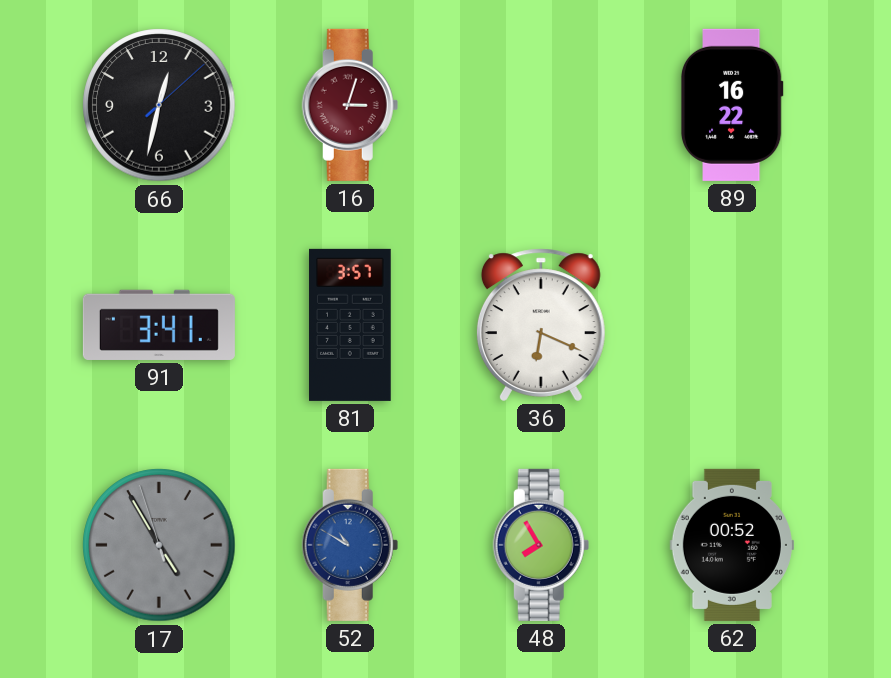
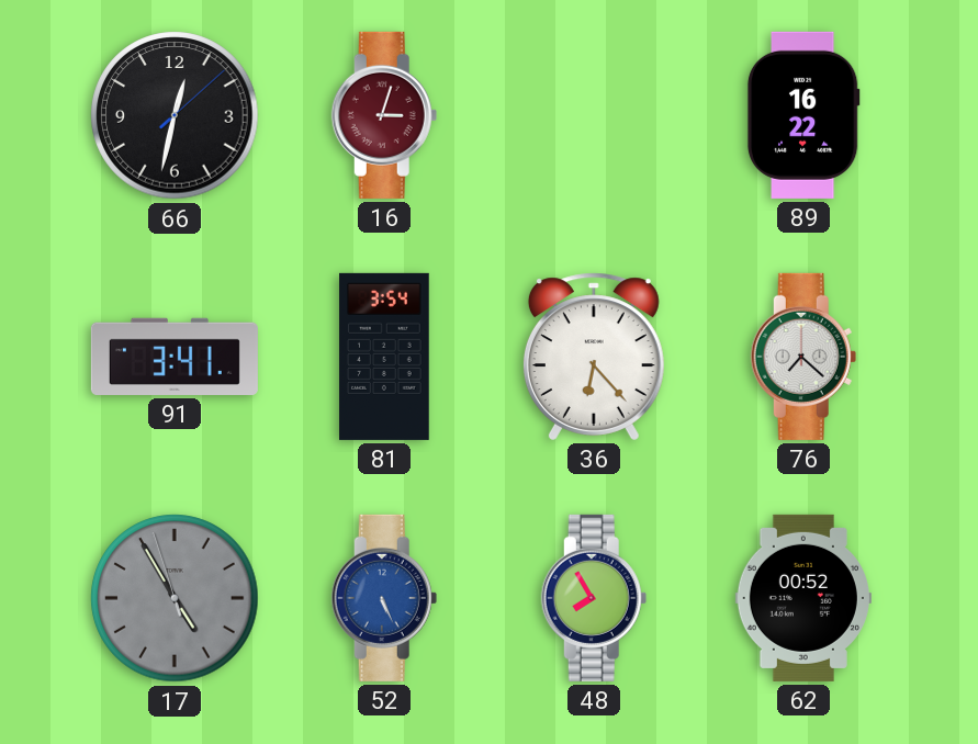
81: 3:57 -> 3:54
36: 6:19 -> 6:23
76: none -> 7:22
52: 10:50 -> 5:26
